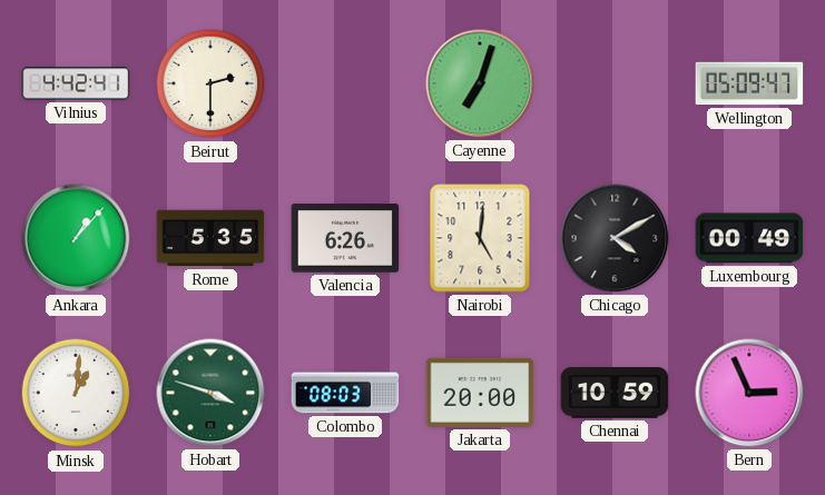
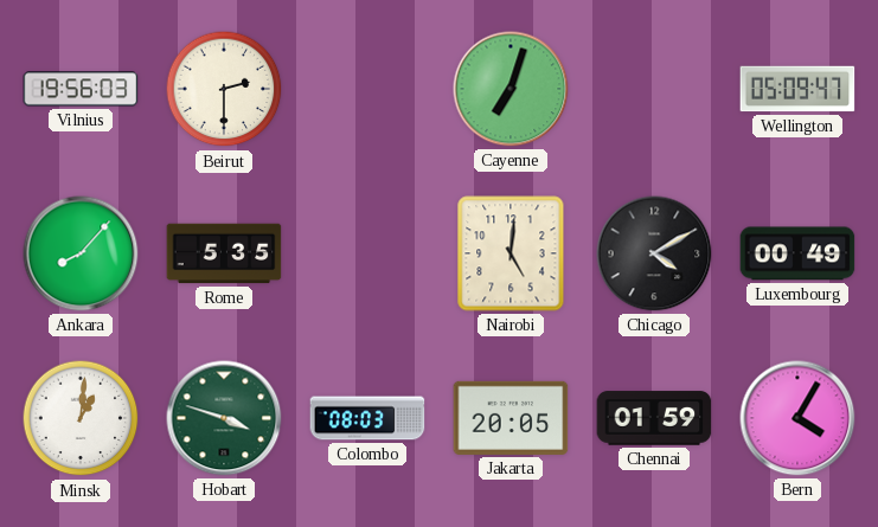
Vilnius: 4:42 -> 19:56
Ankara: 1:07 -> 8:07
Valencia: 6:26 -> none
Jakarta: 20:00 -> 20:05
Chennai: 10:59 -> 01:59
Bern: 2:56 -> 4:05
